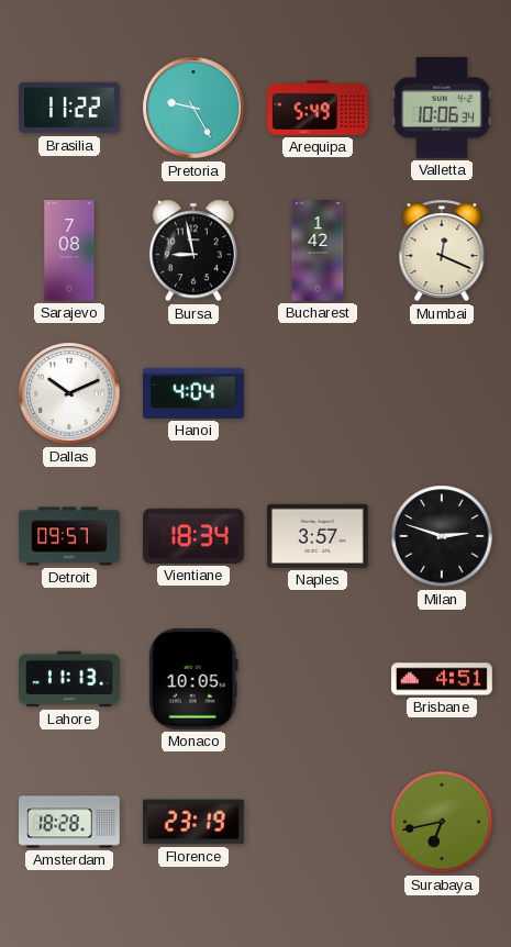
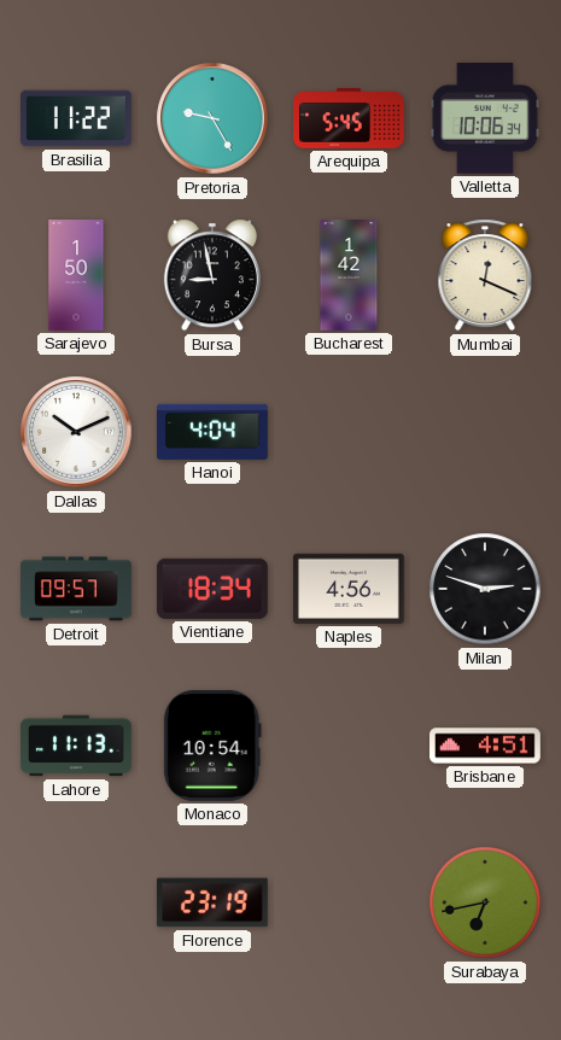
Arequipa: 5:49 -> 5:45
Sarajevo: 7:08 -> 1:50
Naples: 3:57 -> 4:56
Monaco: 10:05 -> 10:54
Amsterdam: 18:28 -> none
